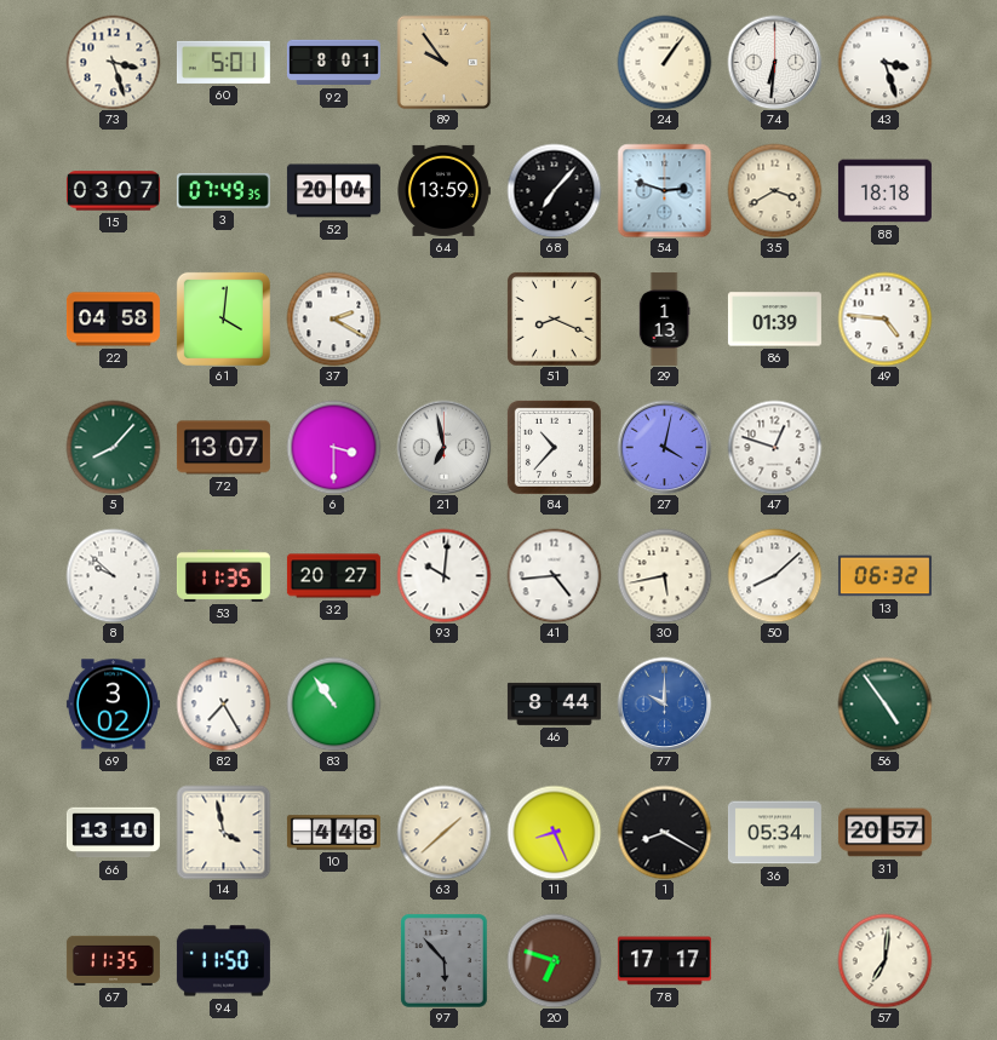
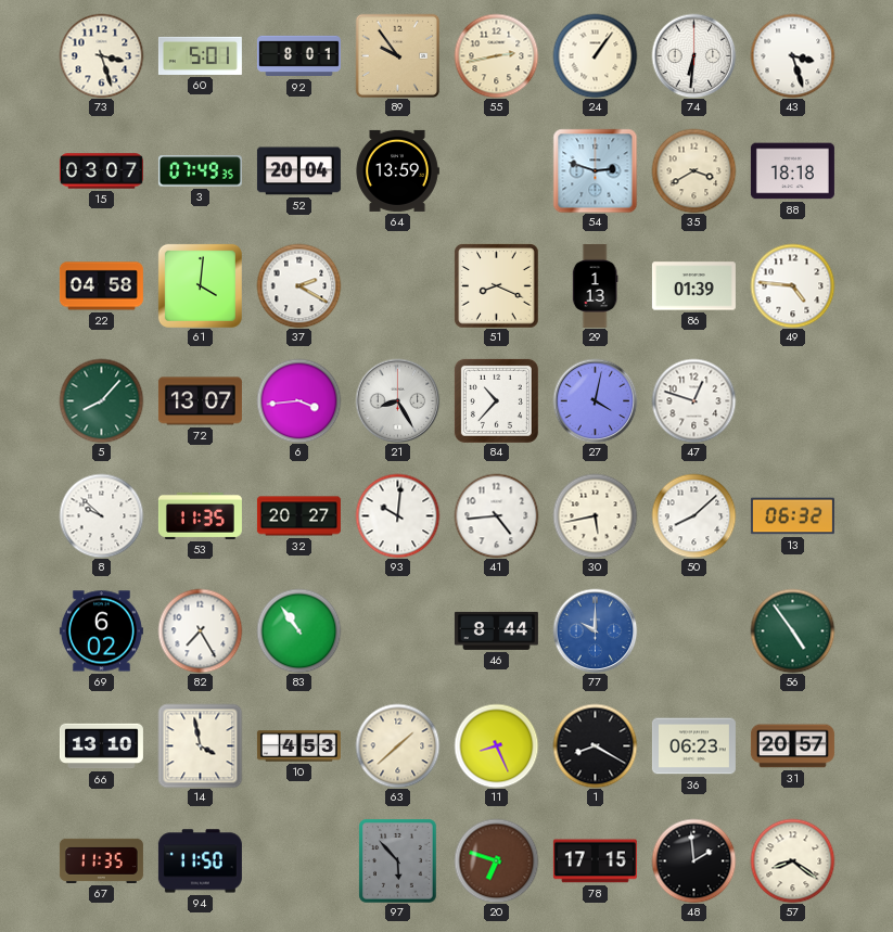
55: none -> 2:43
68: 7:07 -> none
6: 3:30 -> 3:44
21: 6:58 -> 8:25
69: 3:02 -> 6:02
10: 4:48 -> 4:53
36: 05:34 -> 06:23
78: 17:17 -> 17:15
48: none -> 1:59
57: 7:01 -> 8:21
